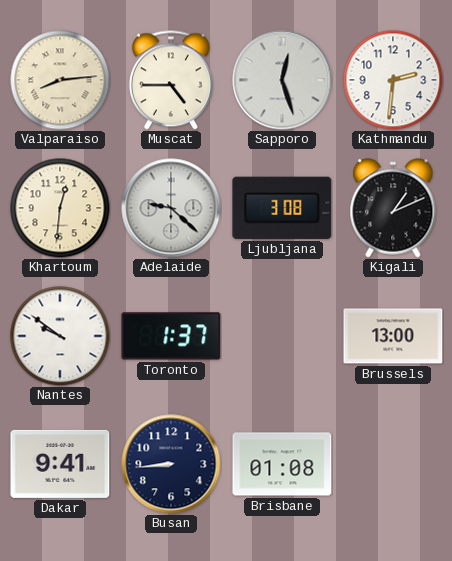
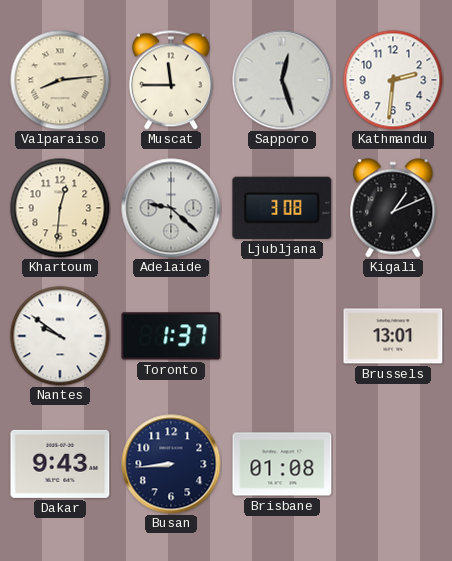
Muscat: 4:45 -> 11:45
Brussels: 13:00 -> 13:01
Dakar: 9:41 -> 9:43
